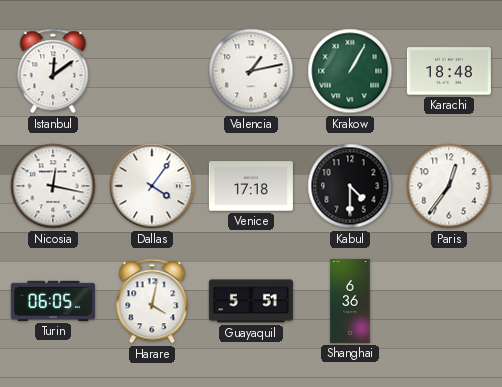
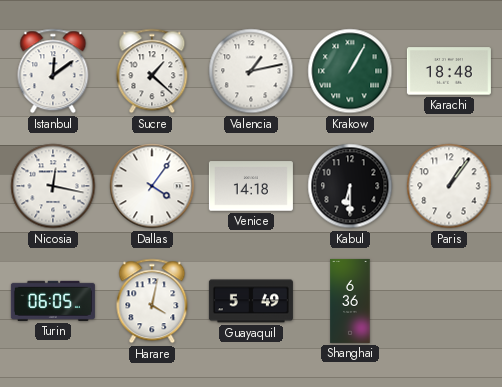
Sucre: none -> 1:22
Venice: 17:18 -> 14:18
Kabul: 4:30 -> 6:30
Paris: 12:36 -> 1:06
Guayaquil: 5:51 -> 5:49
